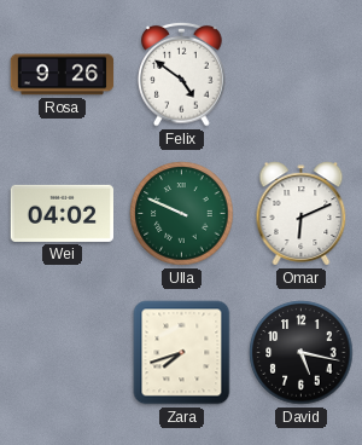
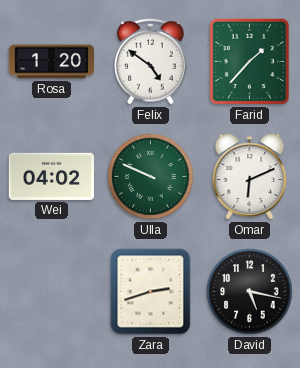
Rosa: 9:26 -> 1:20
Farid: none -> 1:37
Zara: 7:42 -> 2:42
